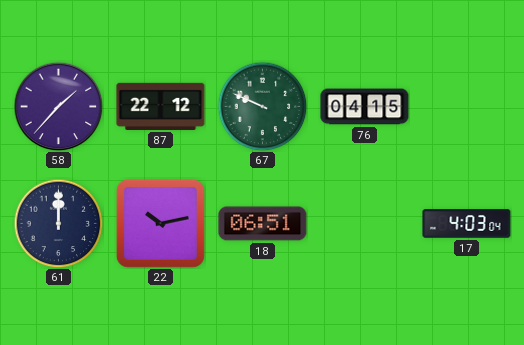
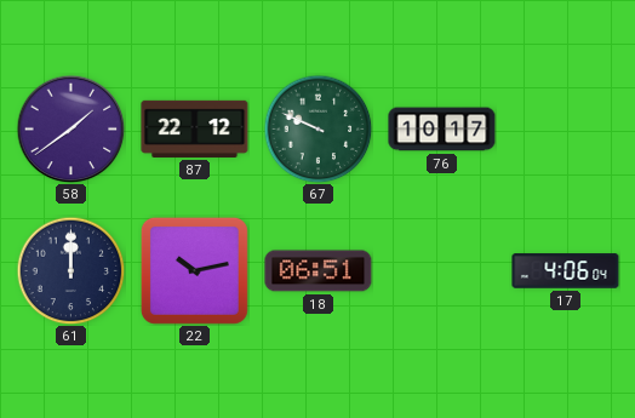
58: 1:37 -> 1:39
76: 04:15 -> 10:17
17: 4:03 -> 4:06
